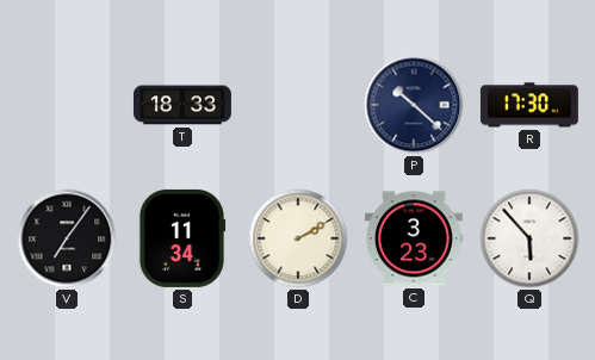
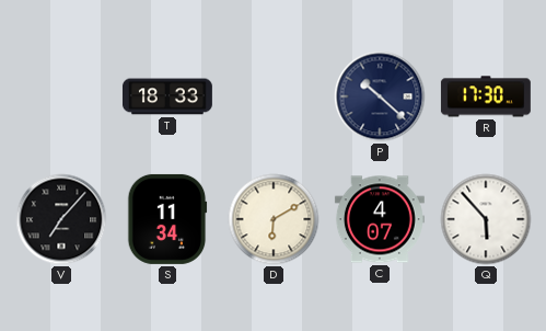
V: 7:06 -> 7:07
D: 2:10 -> 6:10
C: 3:23 -> 4:07
